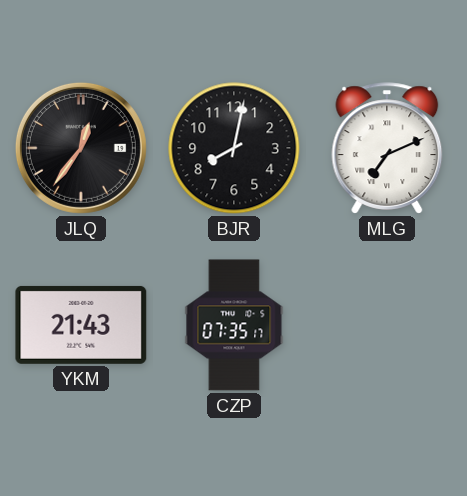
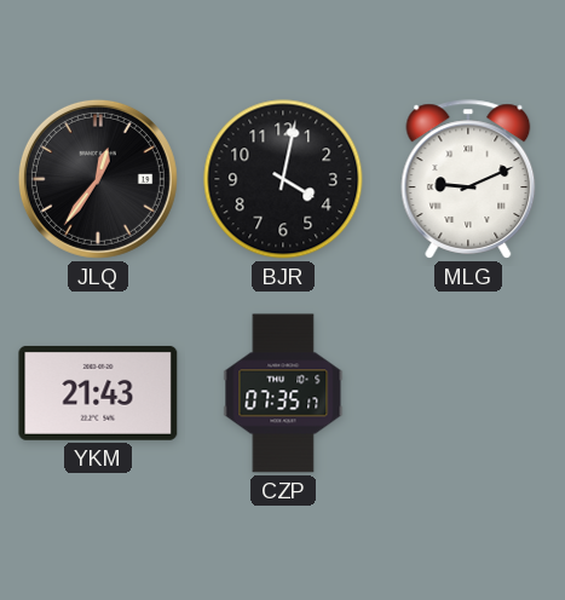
BJR: 8:02 -> 4:02
MLG: 7:11 -> 9:11
